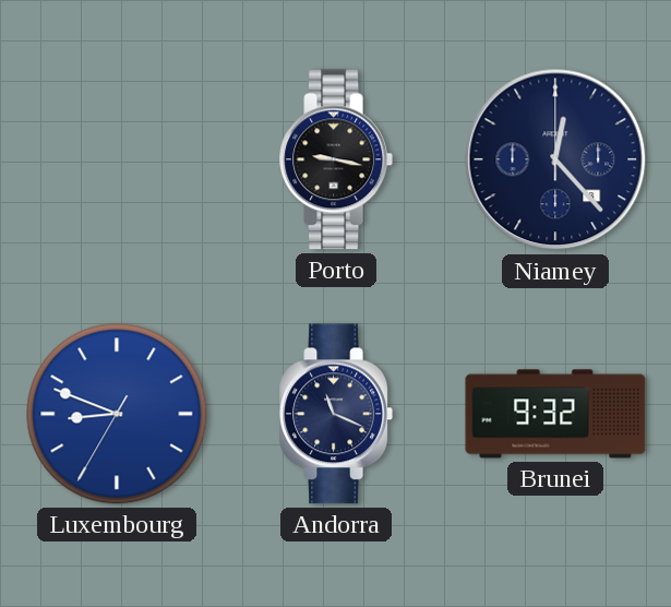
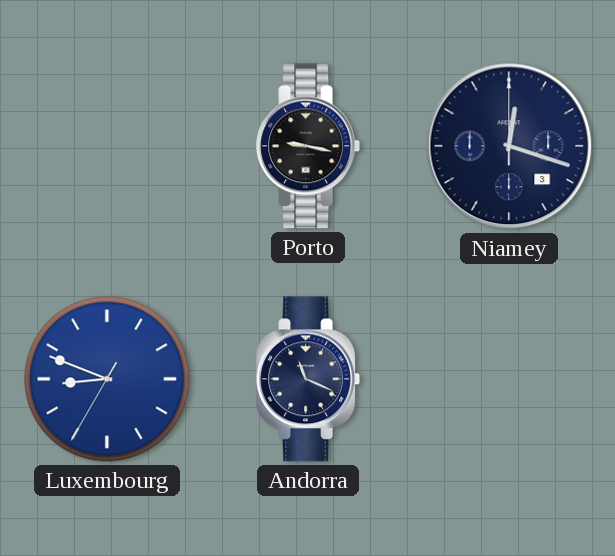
Niamey: 12:23 -> 12:18
Brunei: 9:32 -> none
